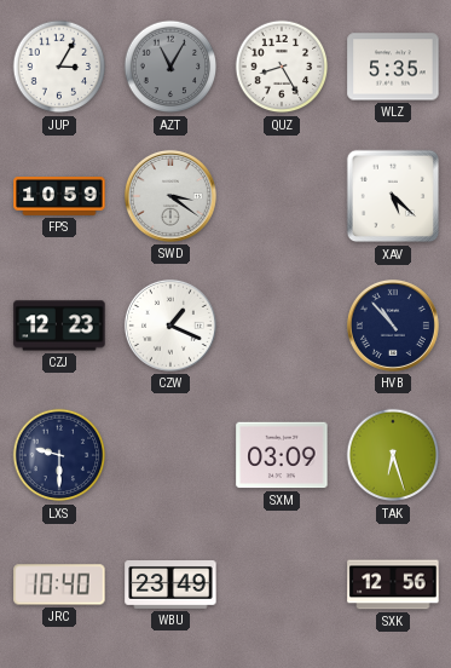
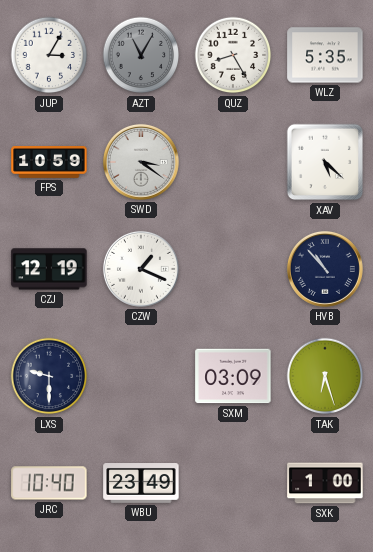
CZJ: 12:23 -> 12:19
SXK: 12:56 -> 1:00
